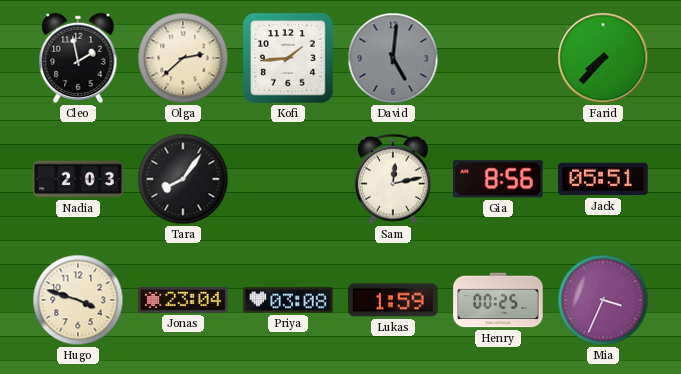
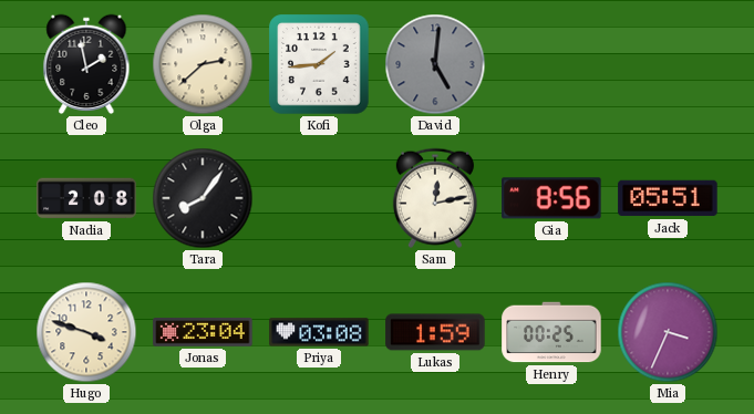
Farid: 7:37 -> none
Nadia: 2:03 -> 2:08
